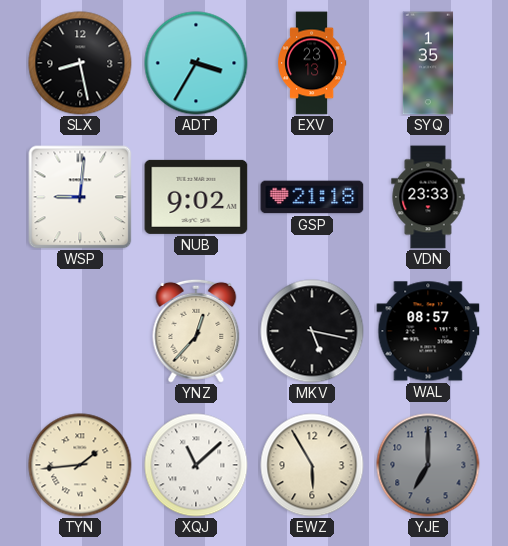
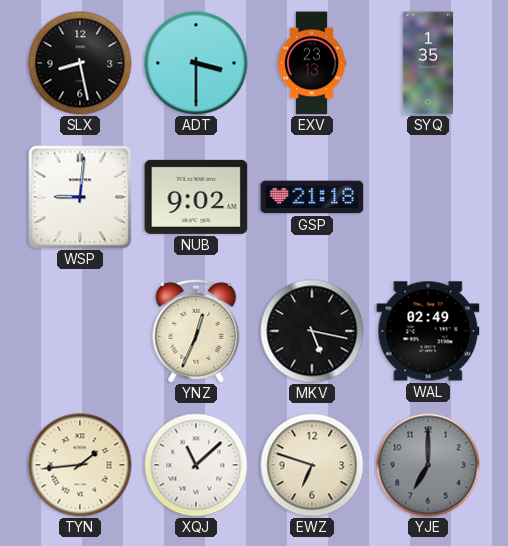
ADT: 3:35 -> 3:30
VDN: 23:33 -> none
YNZ: 12:37 -> 12:34
WAL: 08:57 -> 02:49
EWZ: 5:55 -> 6:48
